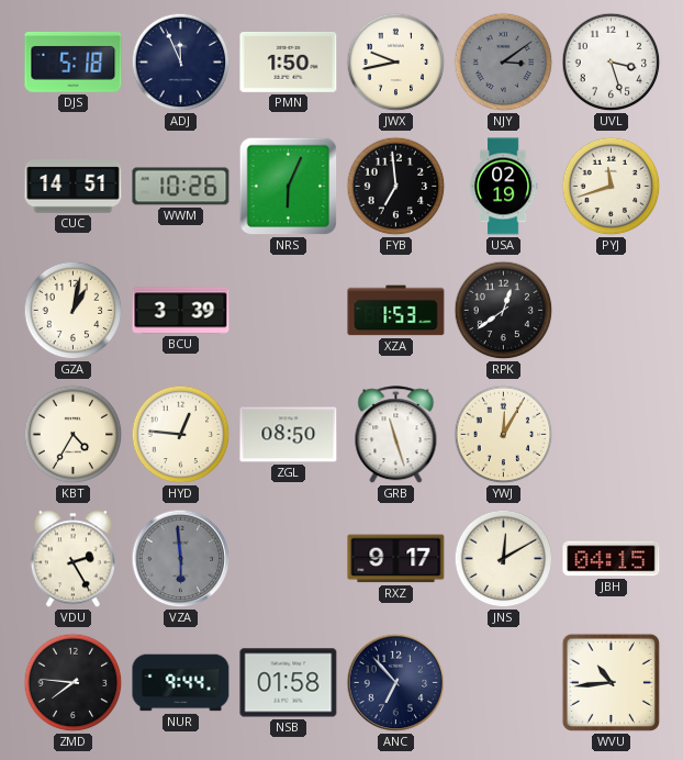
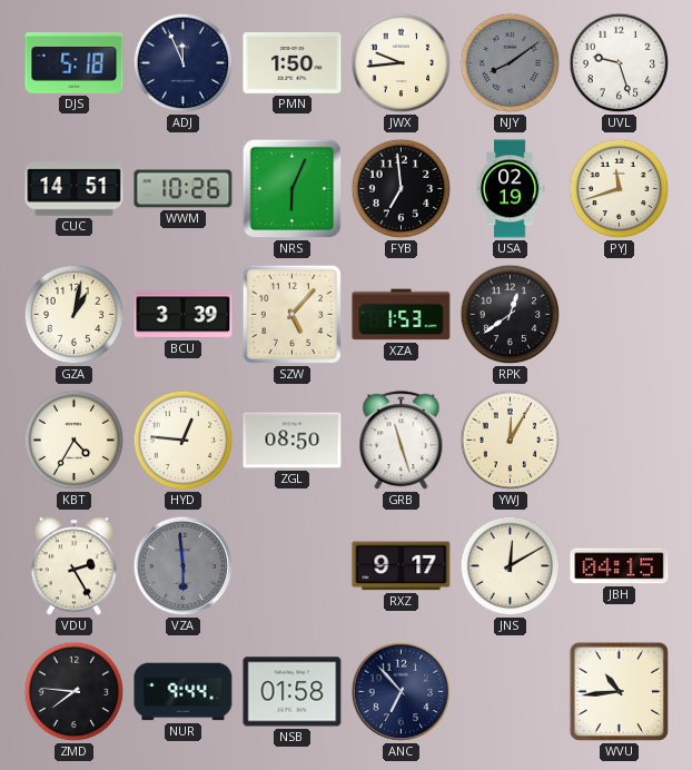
JWX: 9:43 -> 9:44
NJY: 3:09 -> 8:09
UVL: 3:27 -> 9:27
SZW: none -> 5:07
